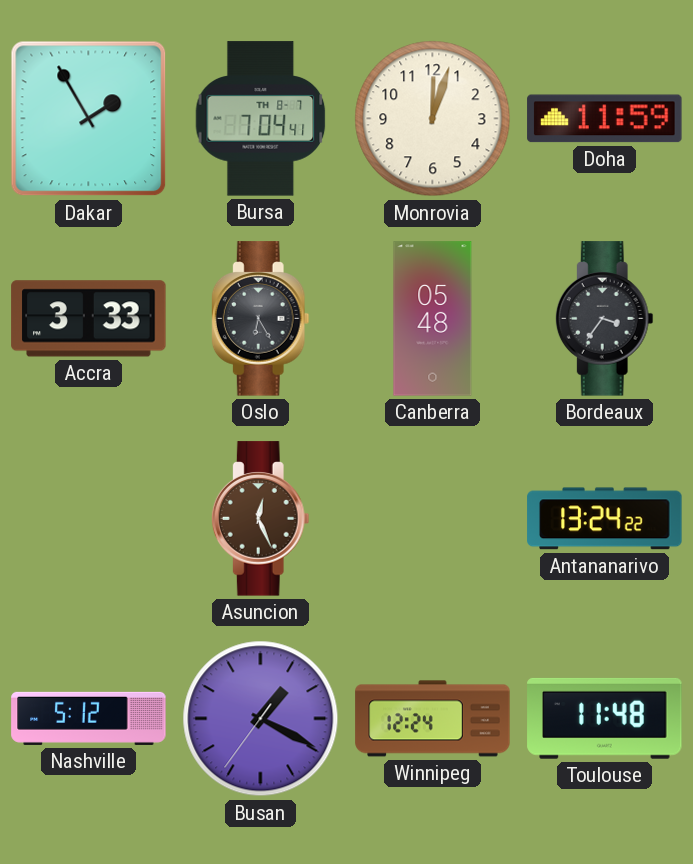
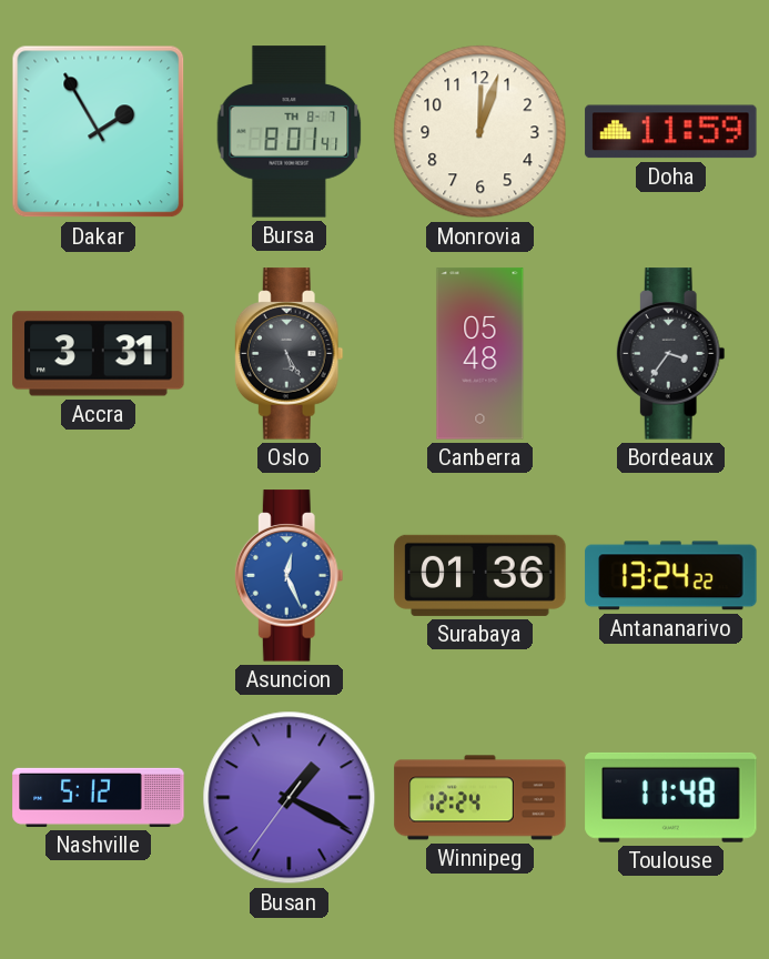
Bursa: 7:04 -> 8:01
Accra: 3:33 -> 3:31
Oslo: 6:25 -> 5:25
Asuncion dial: brown -> blue
Surabaya: none -> 01:36
